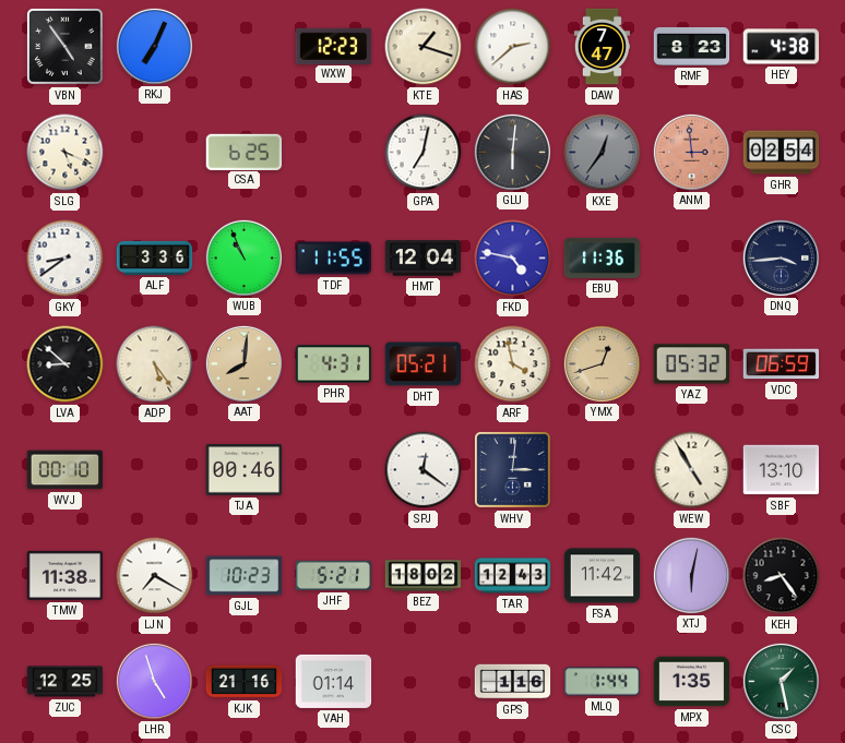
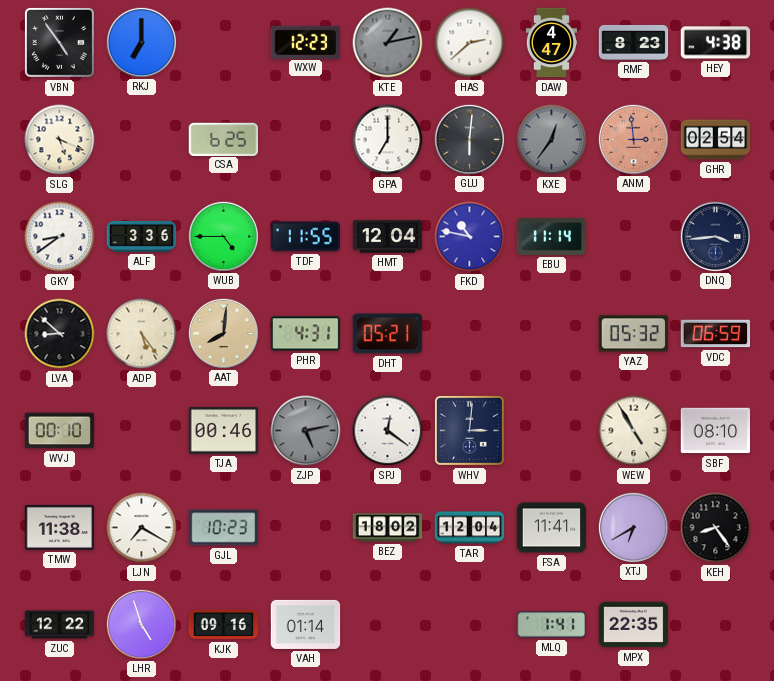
RKJ: 7:04 -> 7:00
KTE: 1:18 -> 1:13
KTE dial: cream -> grey
DAW: 7:47 -> 4:47
GPA: 7:02 -> 7:00
WUB: 10:56 -> 4:45
FKD: 4:47 -> 10:47
EBU: 11:36 -> 11:14
ARF: 3:58 -> none
YMX: 12:42 -> none
ZJP: none -> 5:13
SBF: 13:10 -> 08:10
JHF: 5:21 -> none
TAR: 12:43 -> 12:04
FSA: 11:42 -> 11:41
XTJ: 6:02 -> 6:40
ZUC: 12:25 -> 12:22
KJK: 21:16 -> 09:16
GPS: 1:16 -> none
MLQ: 1:44 -> 1:41
MPX: 1:35 -> 22:35
CSC: 1:28 -> none
